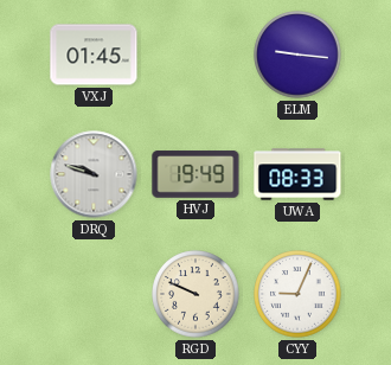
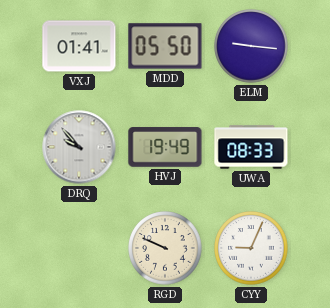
VXJ: 01:45 -> 01:41
MDD: none -> 05:50
DRQ: 9:48 -> 9:53
